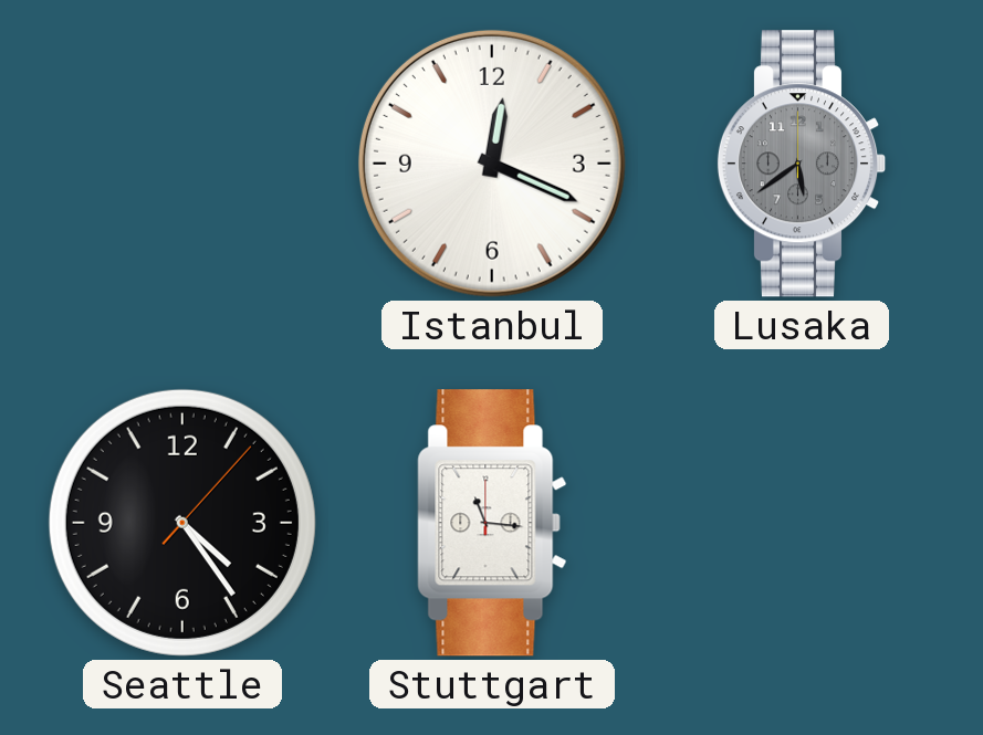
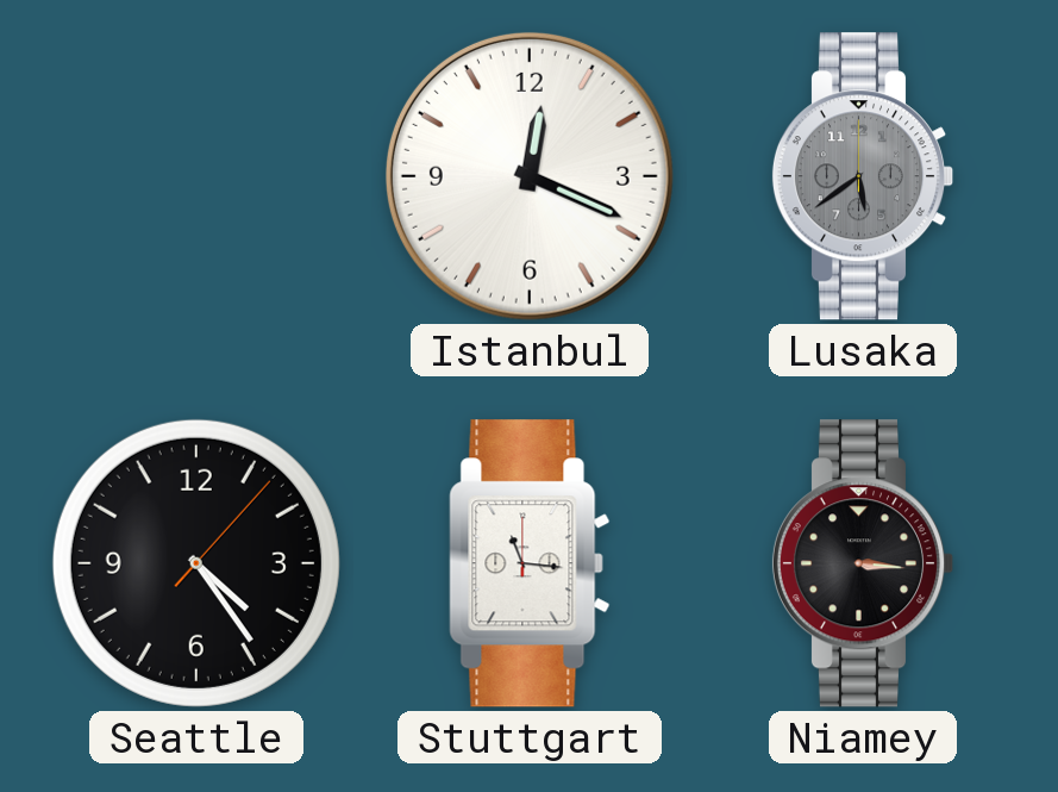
Niamey: none -> 3:16
